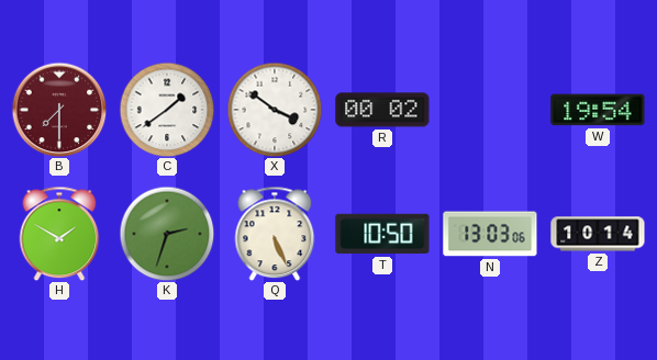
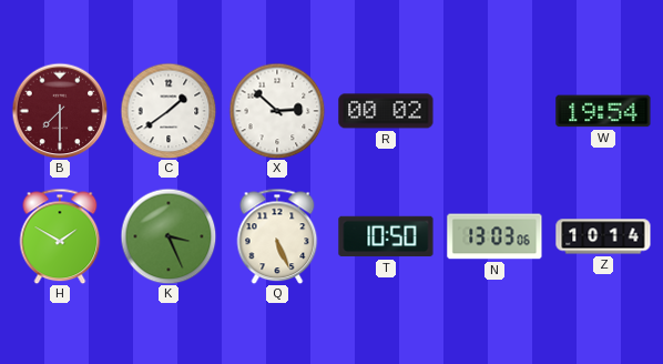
X: 3:51 -> 2:52
K: 2:33 -> 3:26
